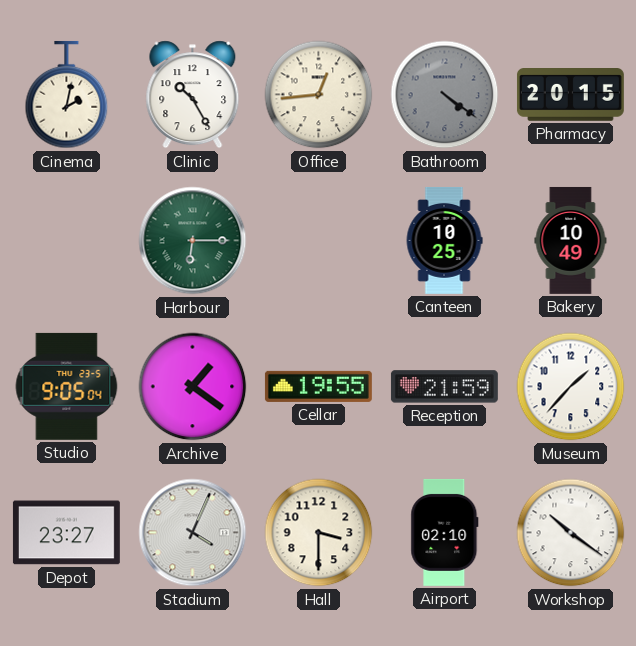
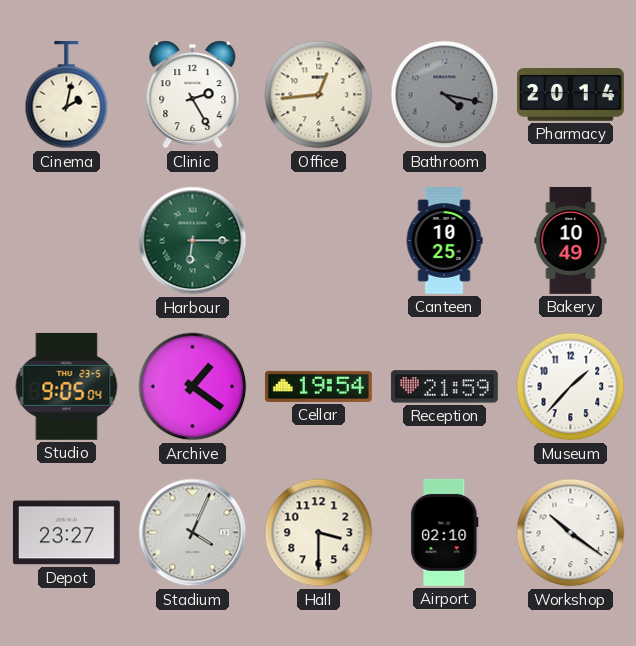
Clinic: 10:25 -> 2:25
Bathroom: 4:21 -> 4:17
Pharmacy: 20:15 -> 20:14
Cellar: 19:55 -> 19:54
